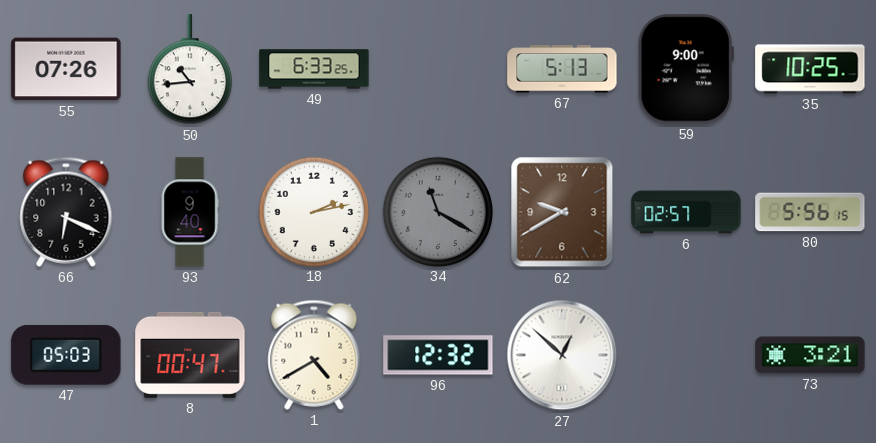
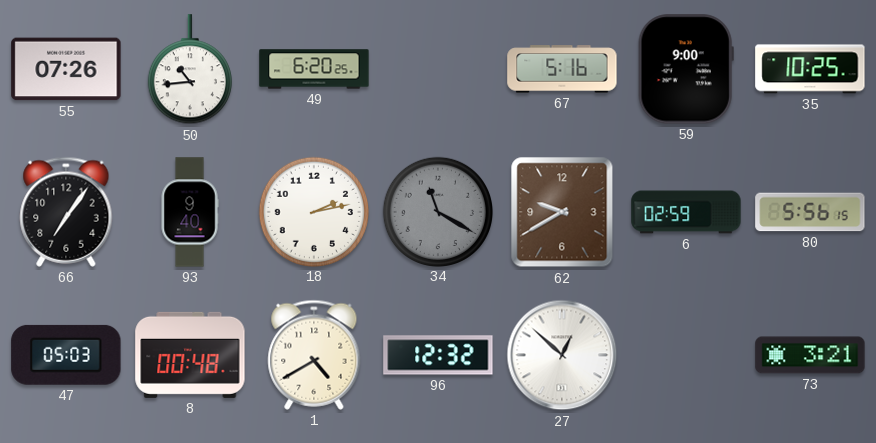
49: 6:33 -> 6:20
67: 5:13 -> 5:16
66: 6:19 -> 7:06
6: 02:57 -> 02:59
8: 00:47 -> 00:48
